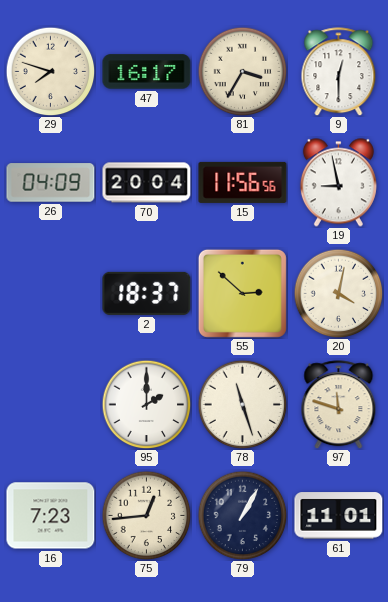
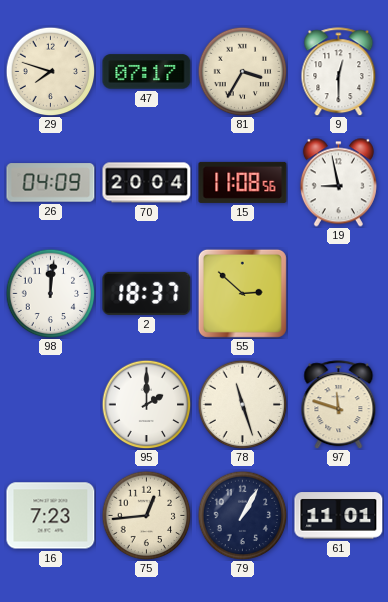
47: 16:17 -> 07:17
15: 11:56 -> 11:08
98: none -> 12:01
20: 4:02 -> none
